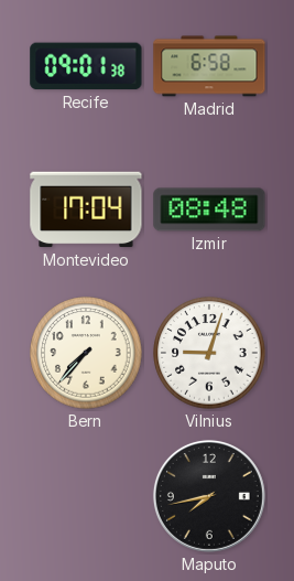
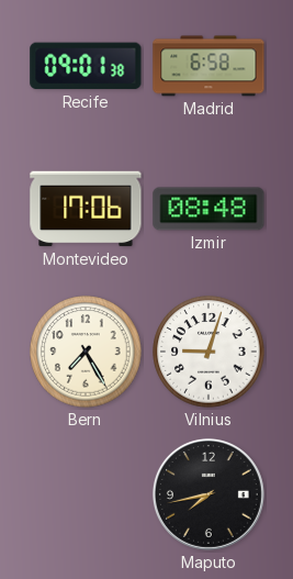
Montevideo: 17:04 -> 17:06
Bern: 7:37 -> 7:25
